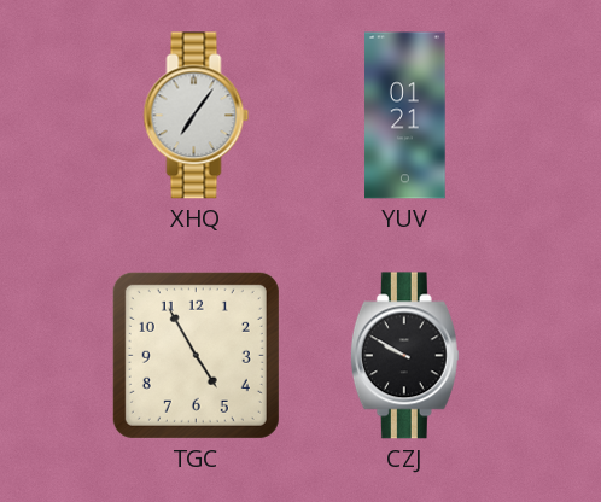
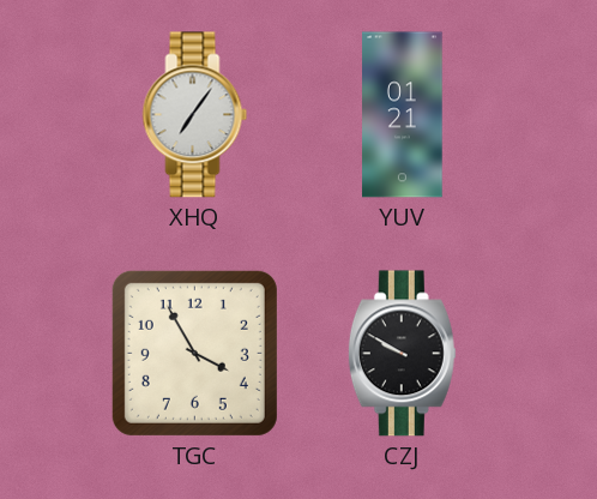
TGC: 4:55 -> 3:55
